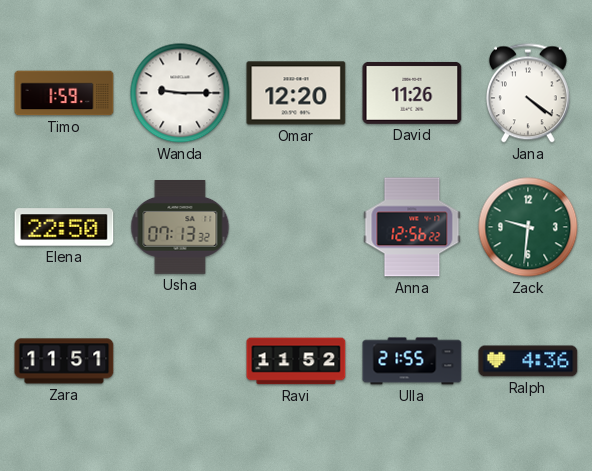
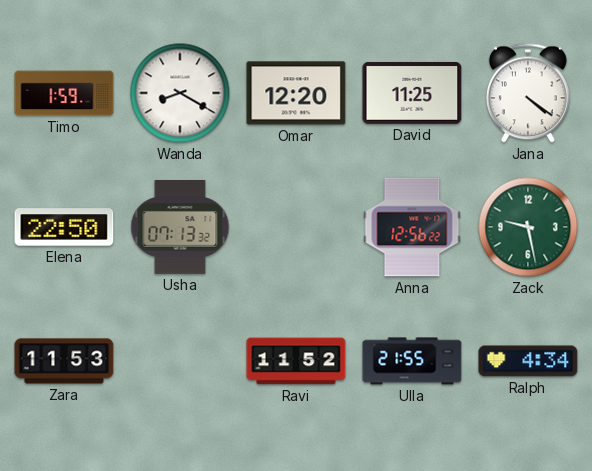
Wanda: 9:15 -> 8:20
David: 11:26 -> 11:25
Zack: 9:31 -> 9:28
Zara: 11:51 -> 11:53
Ralph: 4:36 -> 4:34
